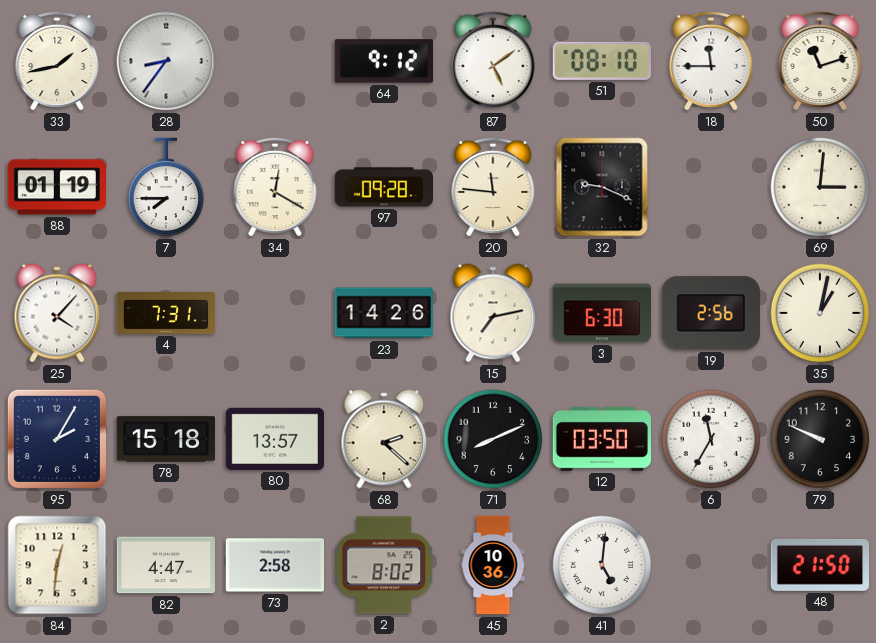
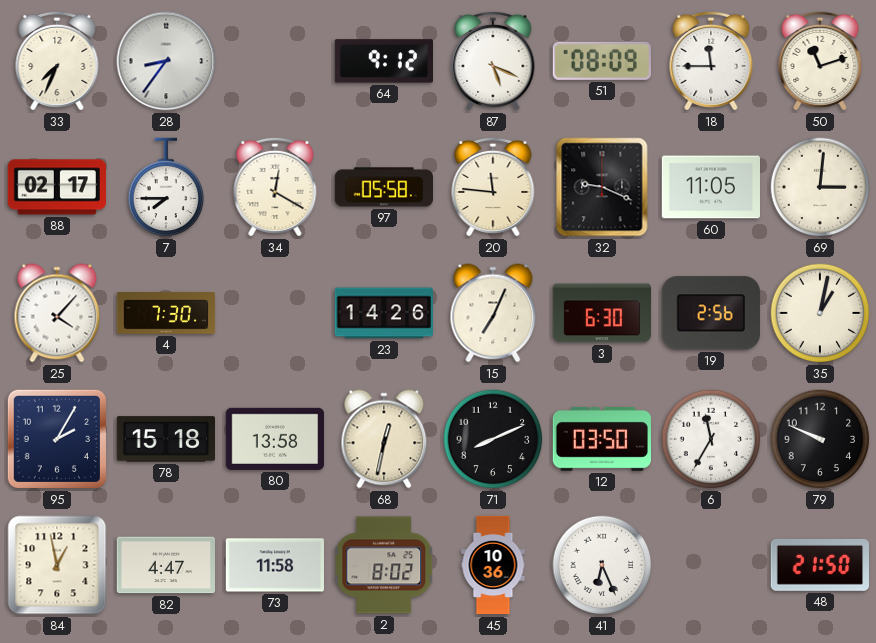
33: 1:43 -> 7:34
87: 5:09 -> 5:19
51: 08:10 -> 08:09
88: 01:19 -> 02:17
97: 09:28 -> 05:58
60: none -> 11:05
4: 7:31 -> 7:30
15: 7:13 -> 7:04
80: 13:57 -> 13:58
68: 2:22 -> 12:32
84: 12:31 -> 12:58
73: 2:58 -> 11:58
41: 5:01 -> 6:26
